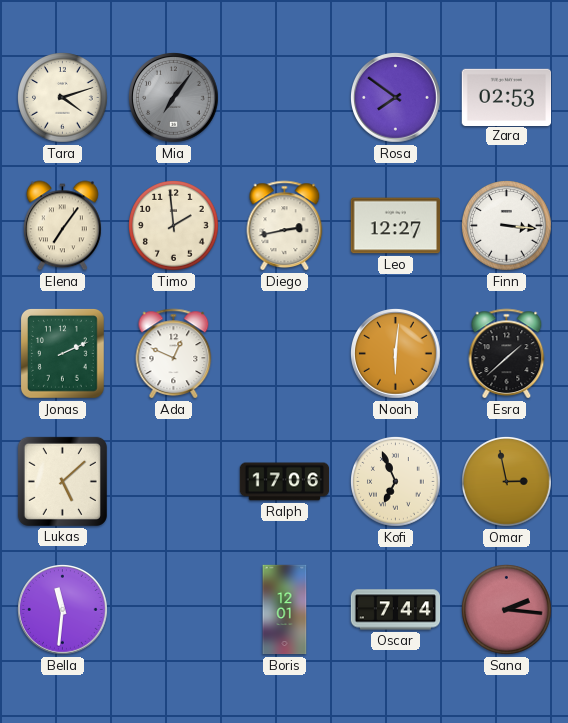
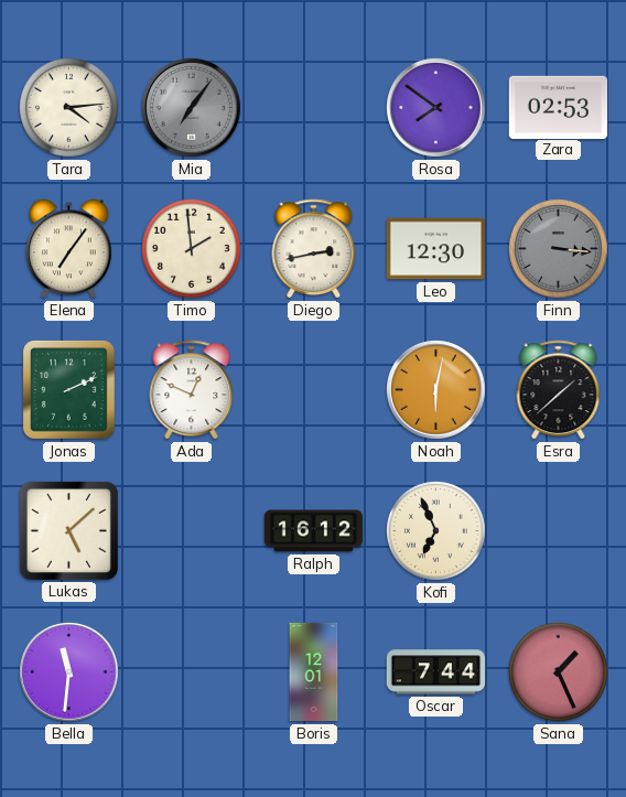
Tara: 4:12 -> 4:14
Leo: 12:27 -> 12:30
Finn dial: white -> grey
Noah: 6:01 -> 6:02
Ralph: 17:06 -> 16:12
Omar: 2:58 -> none
Sana: 2:16 -> 1:26
